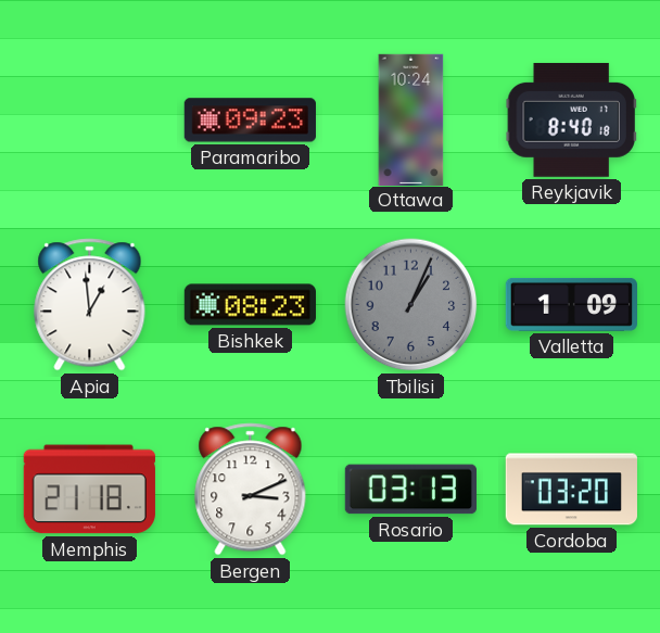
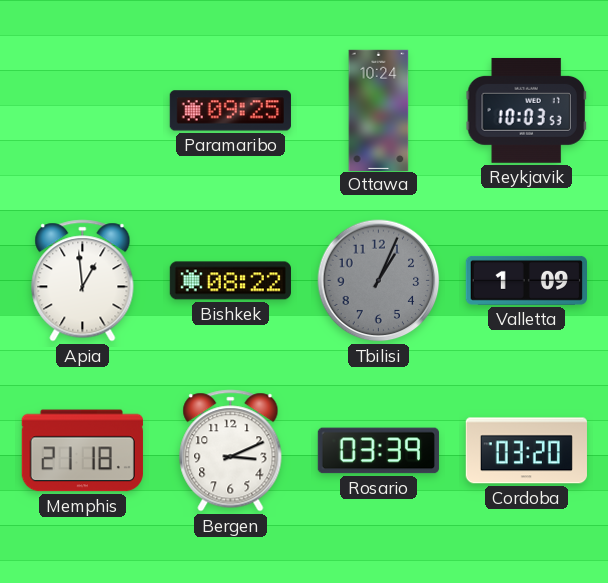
Paramaribo: 09:23 -> 09:25
Reykjavik: 8:40 -> 10:03
Bishkek: 08:23 -> 08:22
Rosario: 03:13 -> 03:39
